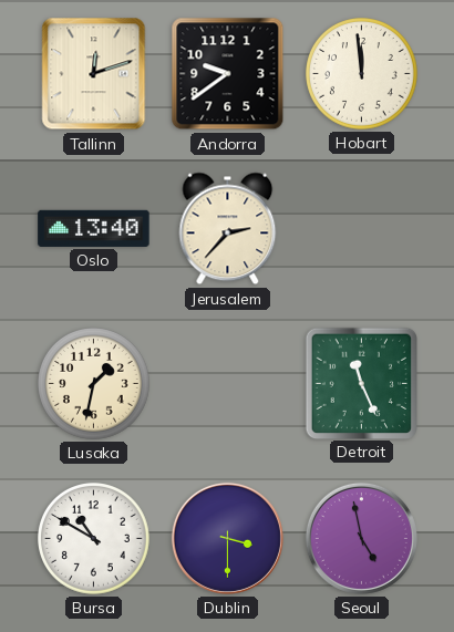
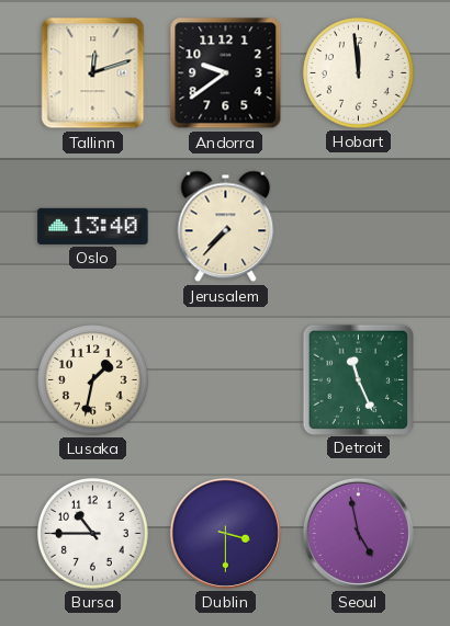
Jerusalem: 2:37 -> 7:37
Bursa: 10:50 -> 10:45
